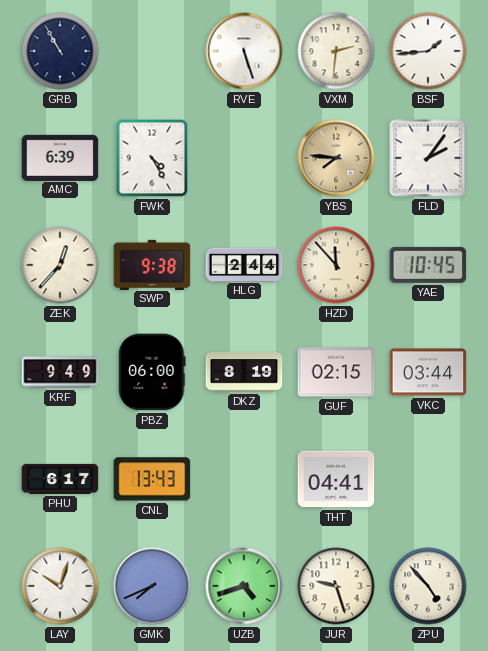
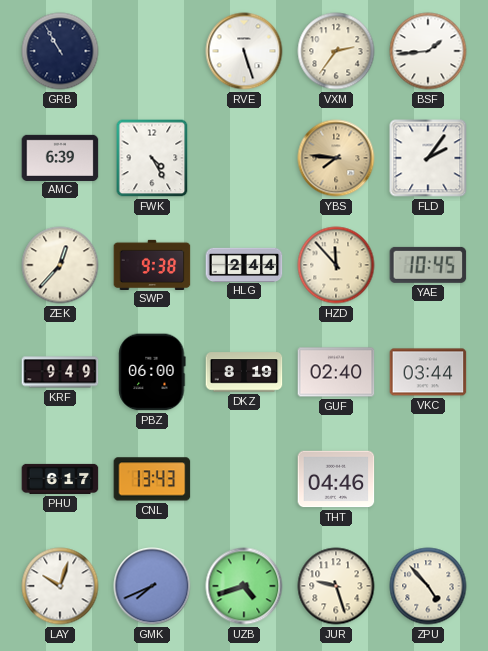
VXM: 2:31 -> 2:36
GUF: 02:15 -> 02:40
THT: 04:41 -> 04:46
